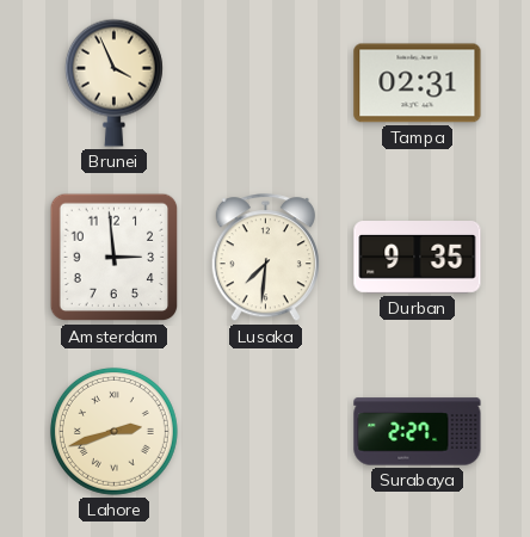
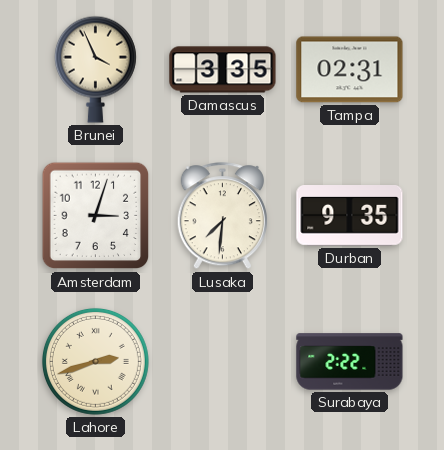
Damascus: none -> 3:35
Amsterdam: 2:59 -> 3:03
Surabaya: 2:27 -> 2:22
